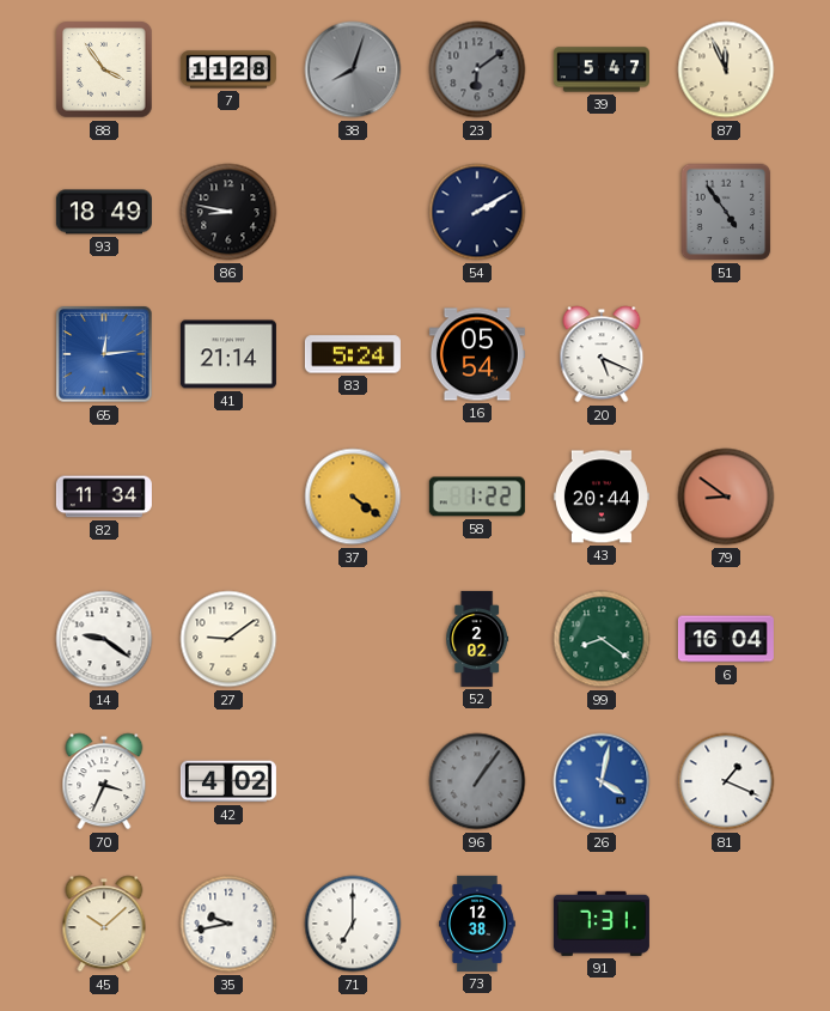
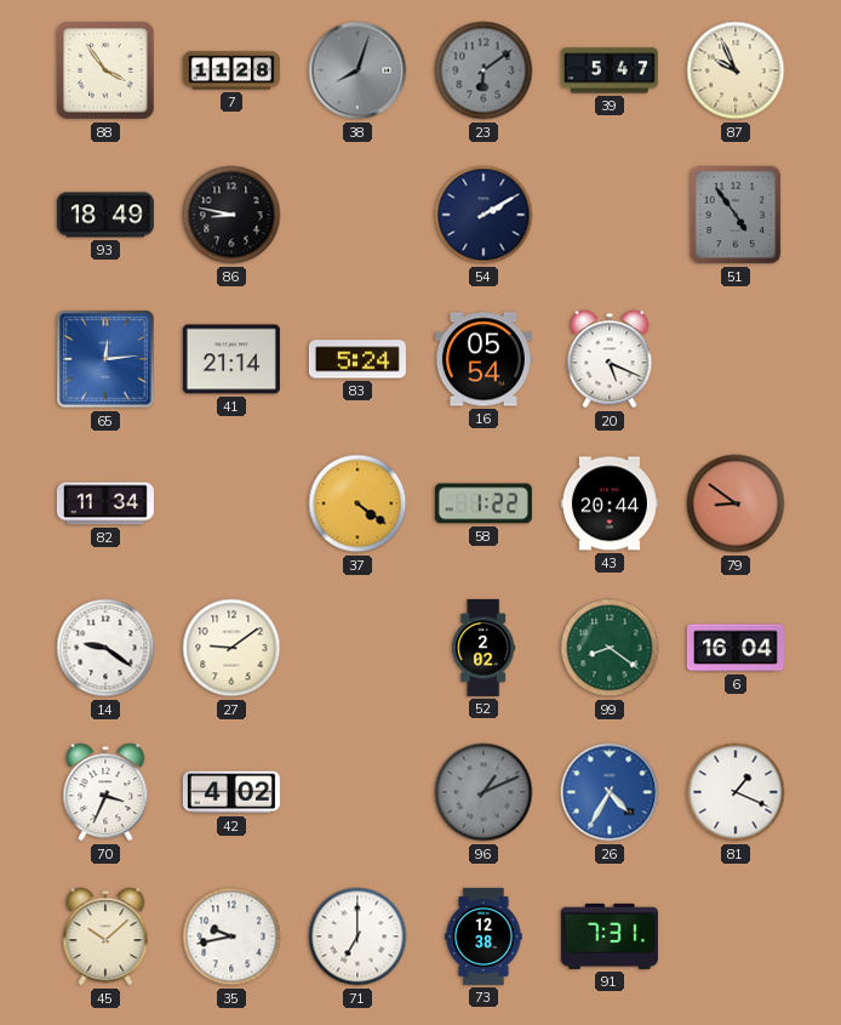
87: 11:56 -> 9:56
96: 1:06 -> 1:11
26: 4:02 -> 4:35
